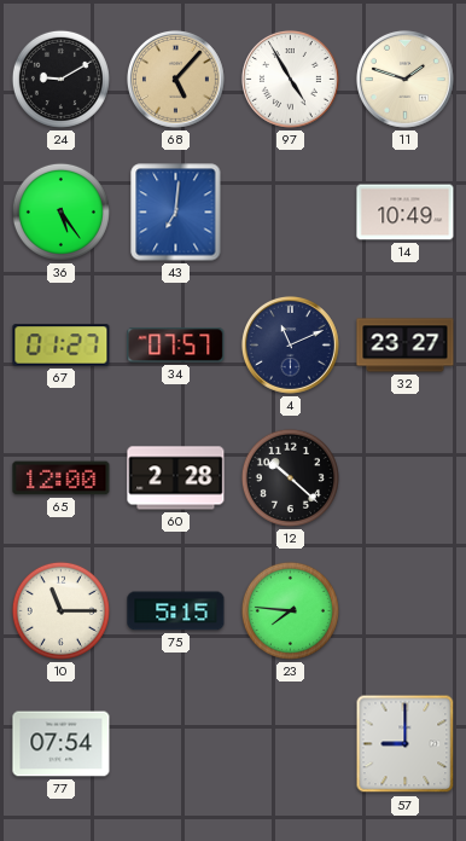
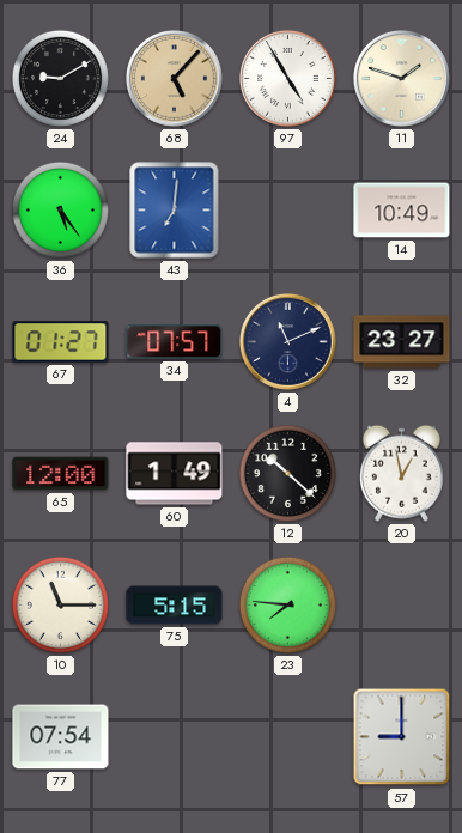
60: 2:28 -> 1:49
20: none -> 12:58
